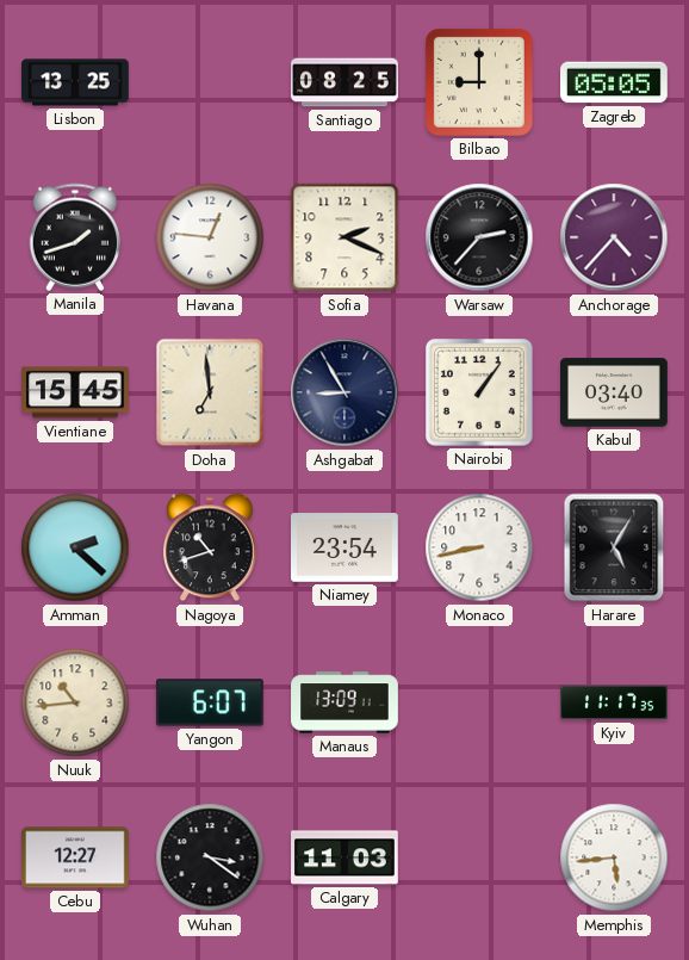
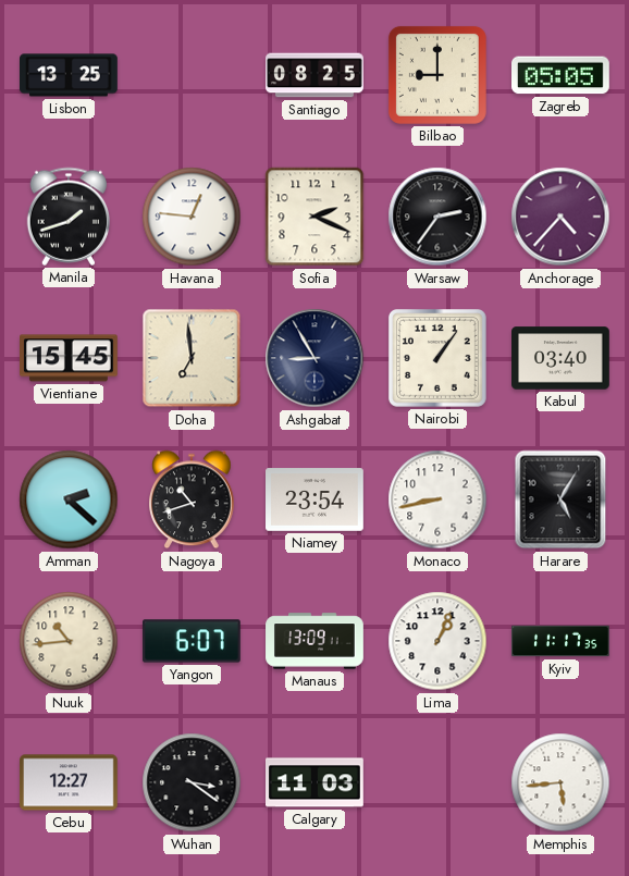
Warsaw: 2:37 -> 2:36
Lima: none -> 1:04
